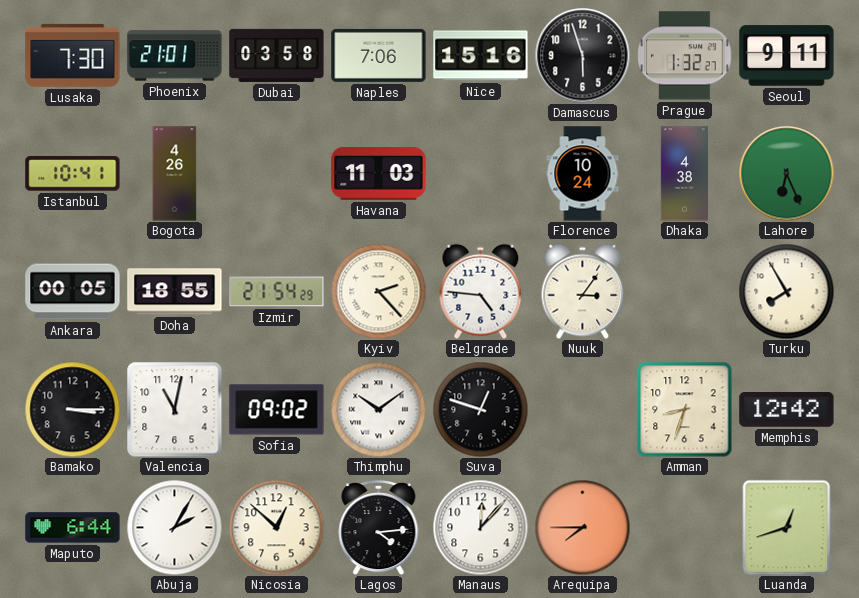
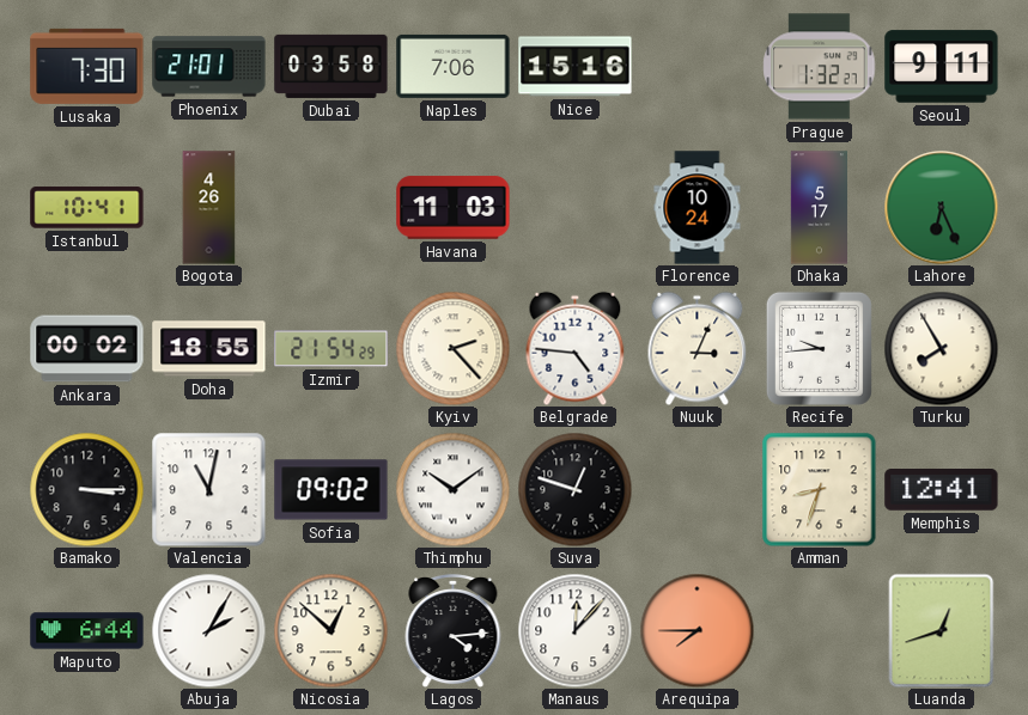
Damascus: 5:57 -> none
Dhaka: 4:38 -> 5:17
Ankara: 00:05 -> 00:02
Nuuk: 3:06 -> 3:04
Recife: none -> 9:44
Memphis: 12:42 -> 12:41
